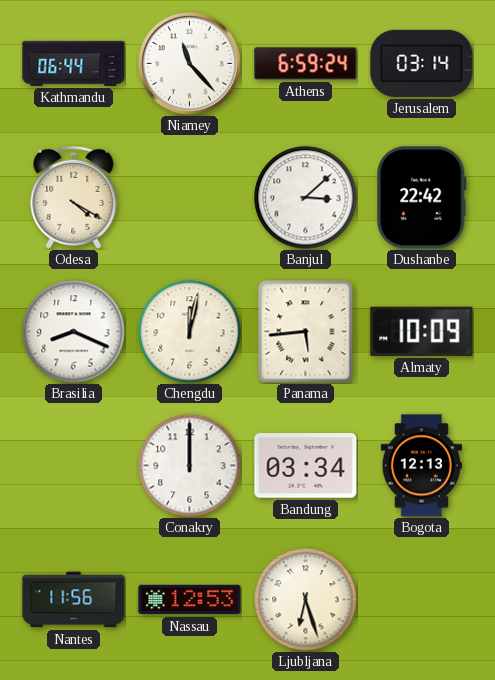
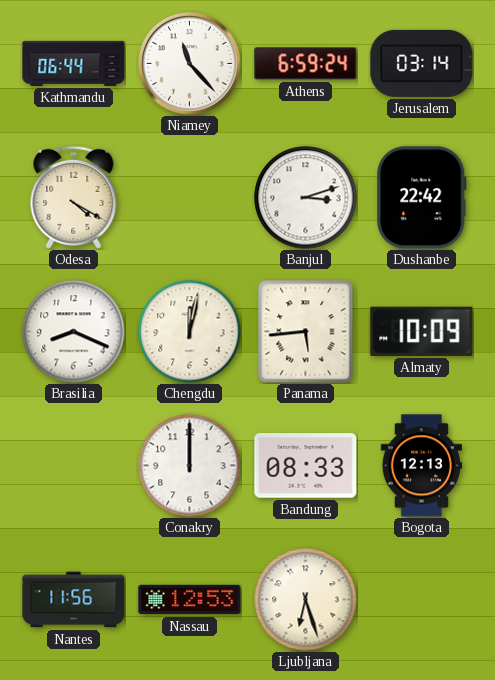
Banjul: 3:08 -> 3:12
Bandung: 03:34 -> 08:33
